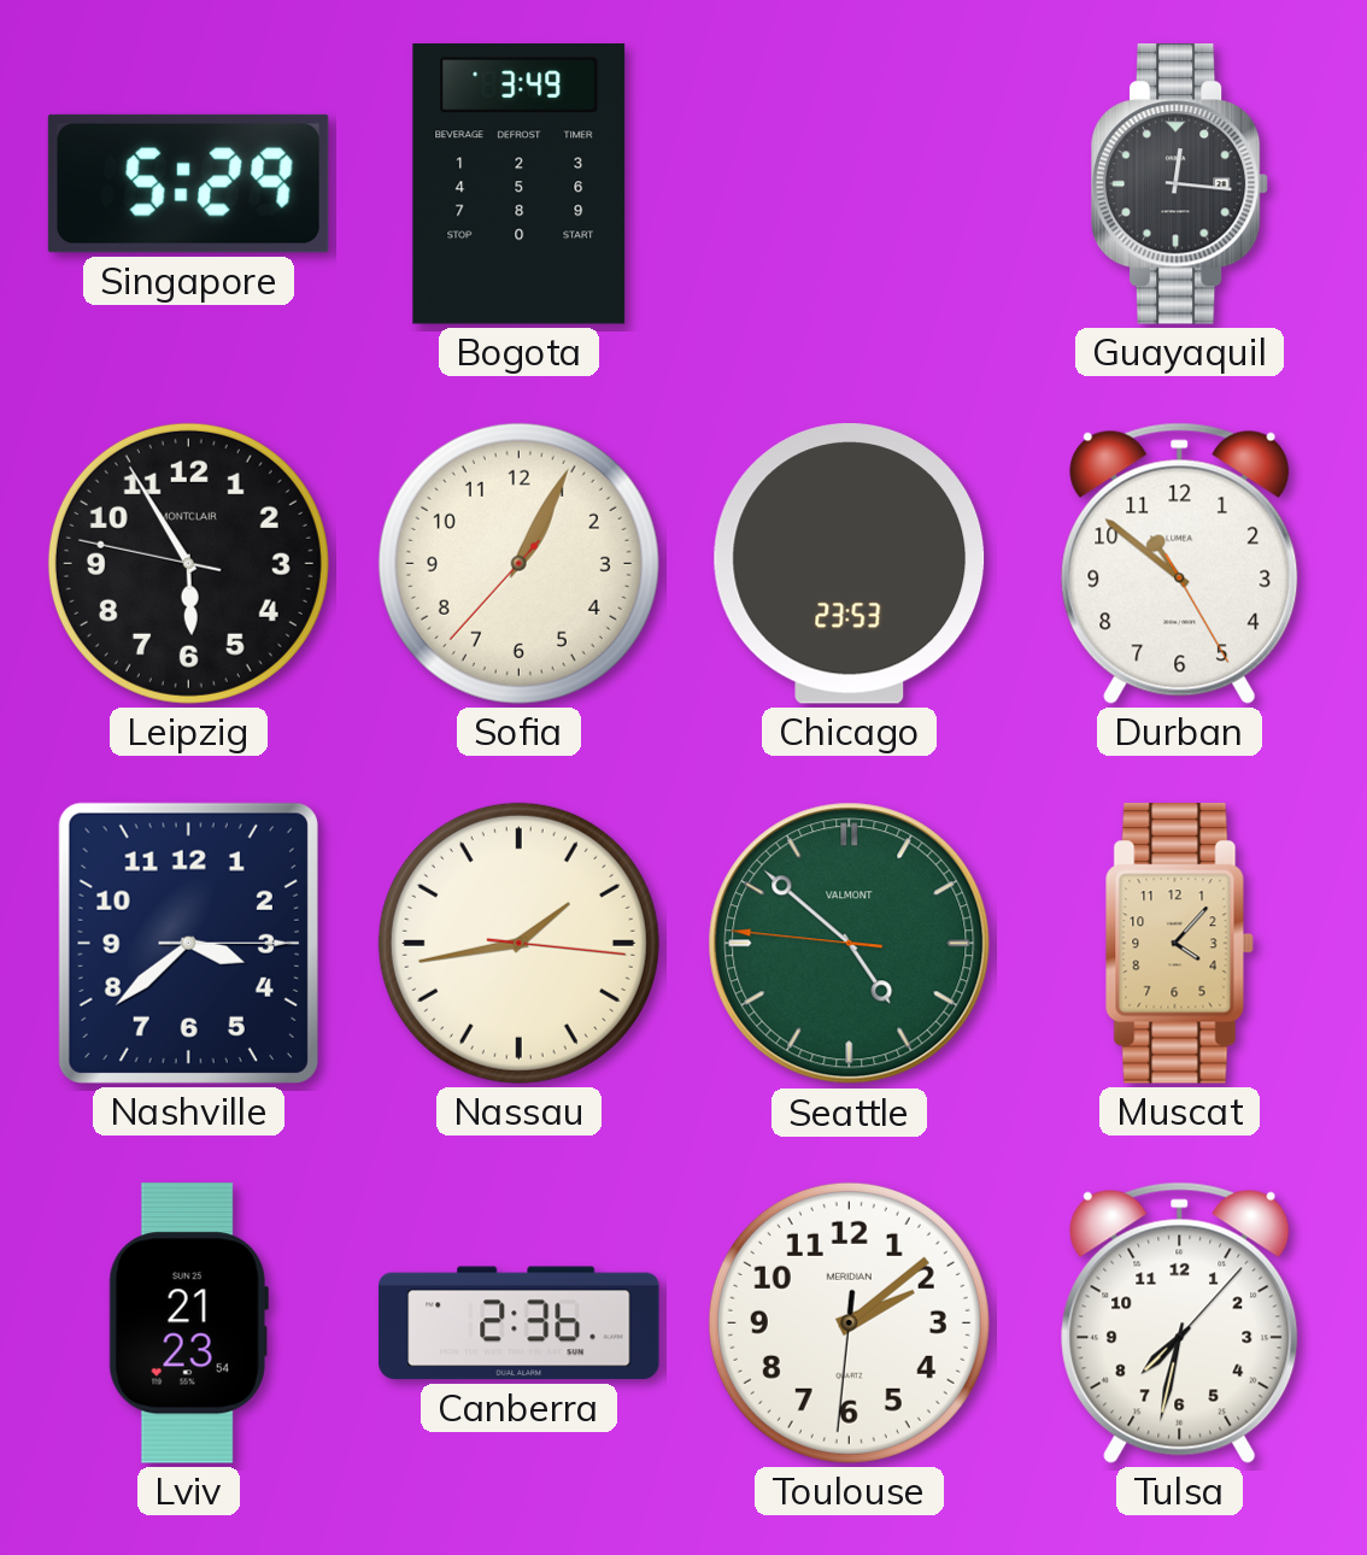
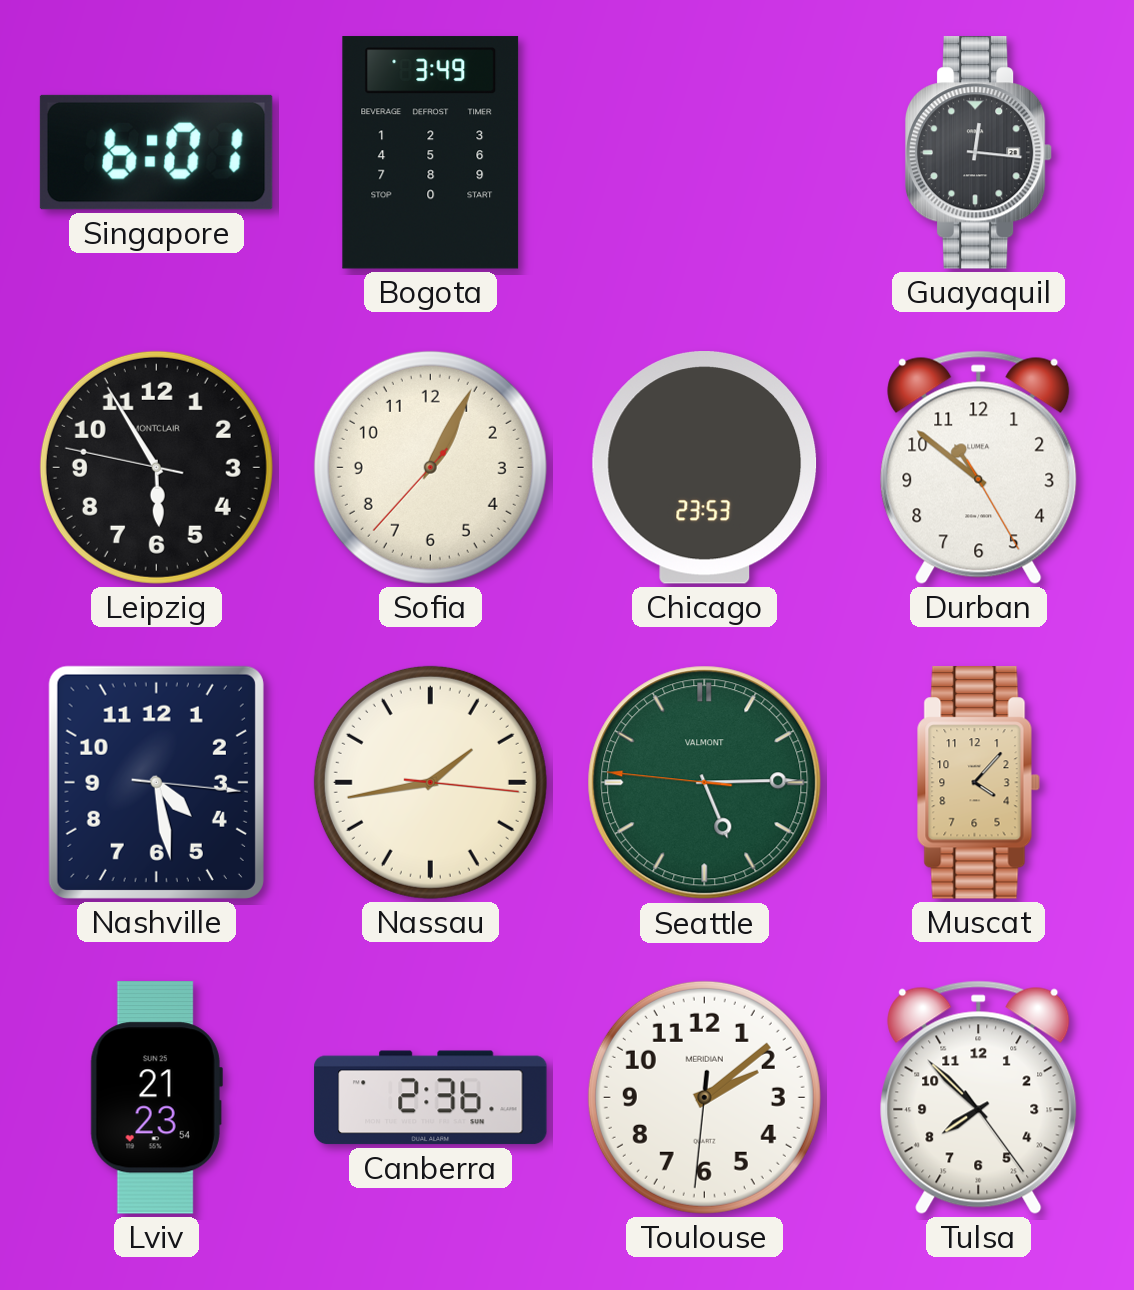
Singapore: 5:29 -> 6:01
Nashville: 3:38 -> 4:28
Seattle: 4:51 -> 5:14
Tulsa: 7:32 -> 7:52
